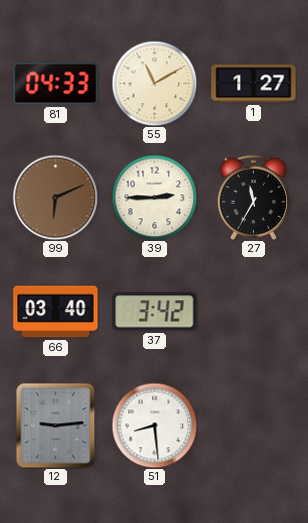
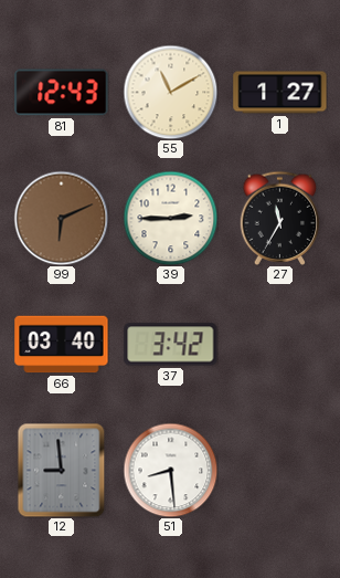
81: 04:33 -> 12:43
12: 9:14 -> 8:59
